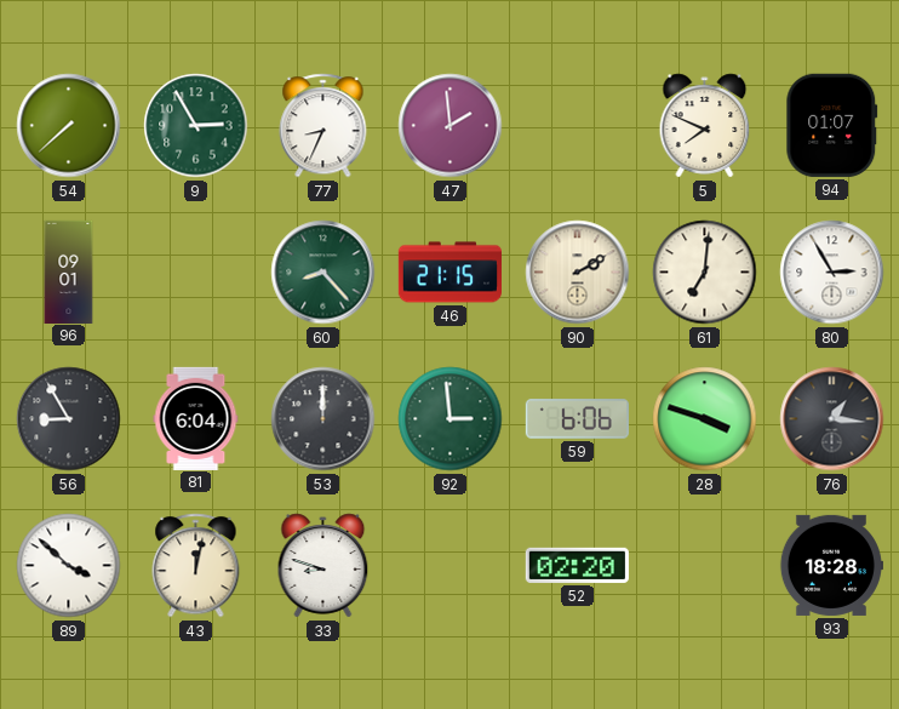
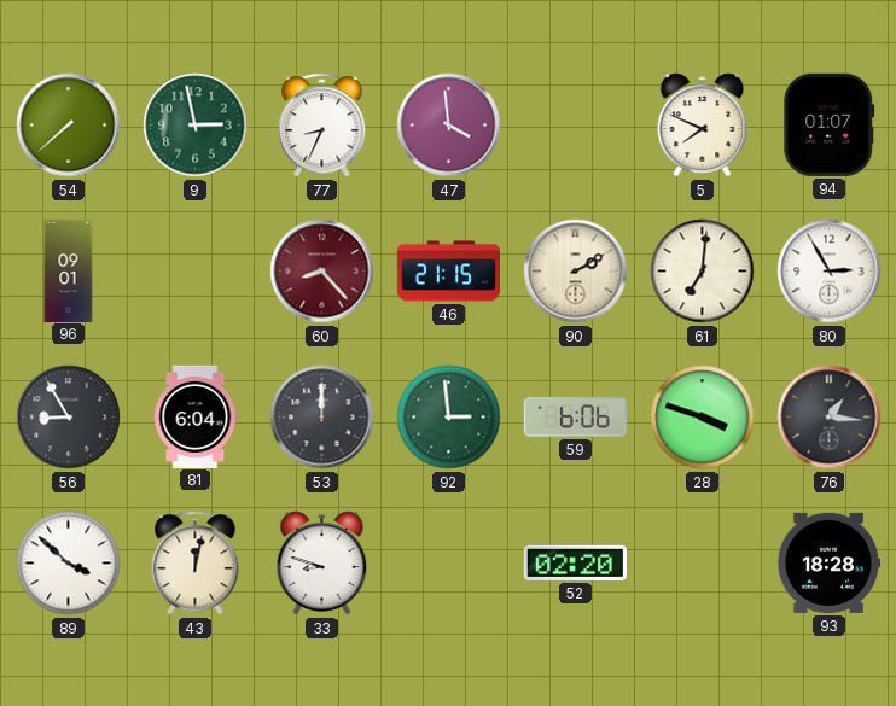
9: 2:55 -> 2:58
47: 1:59 -> 3:59
60 dial: green -> burgundy
